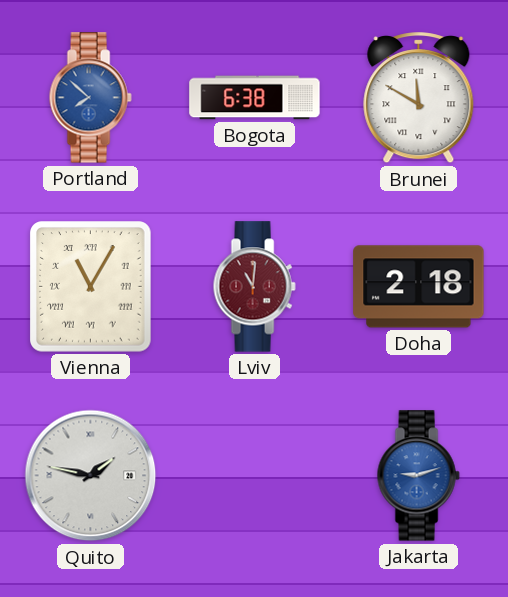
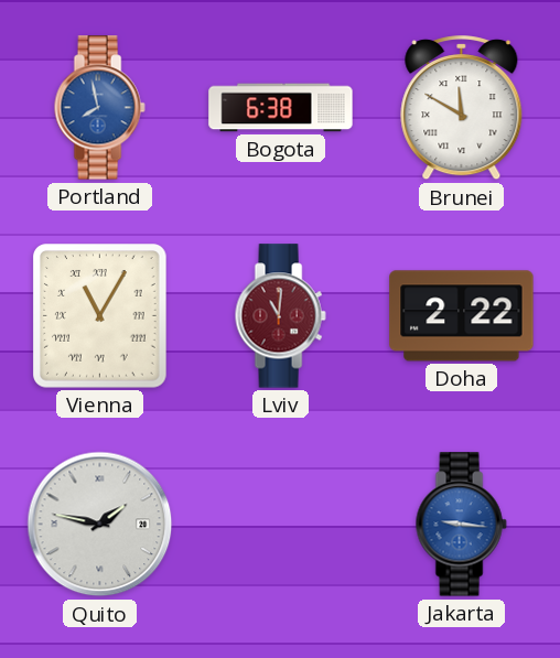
Portland: 7:52 -> 7:58
Doha: 2:18 -> 2:22
Jakarta: 9:12 -> 9:16
